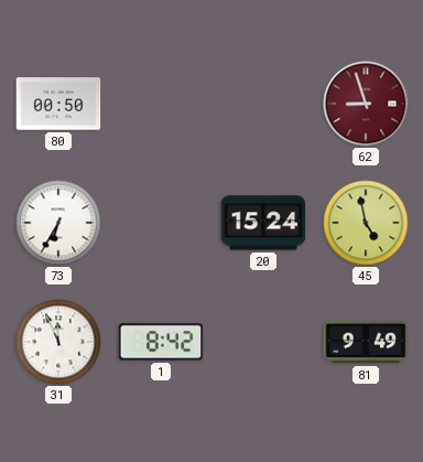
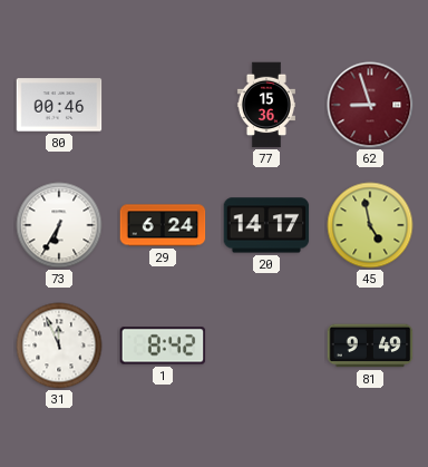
80: 00:50 -> 00:46
77: none -> 15:36
29: none -> 6:24
20: 15:24 -> 14:17
